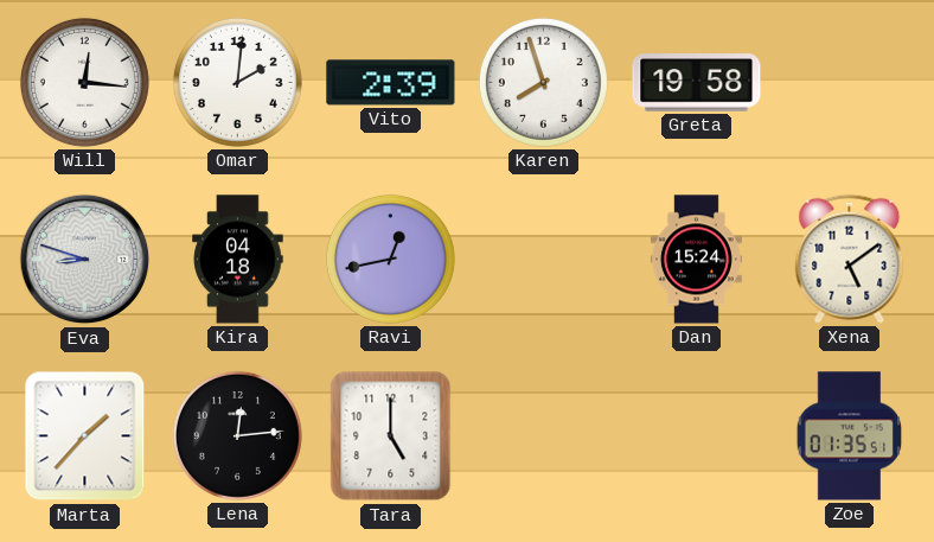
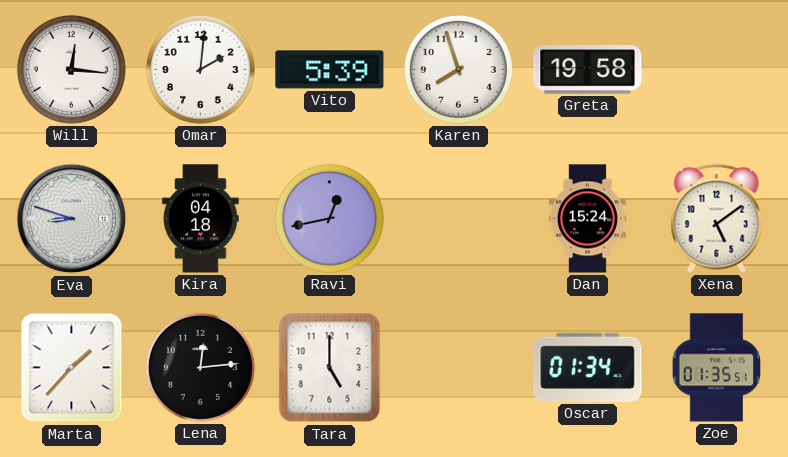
Vito: 2:39 -> 5:39
Oscar: none -> 01:34
